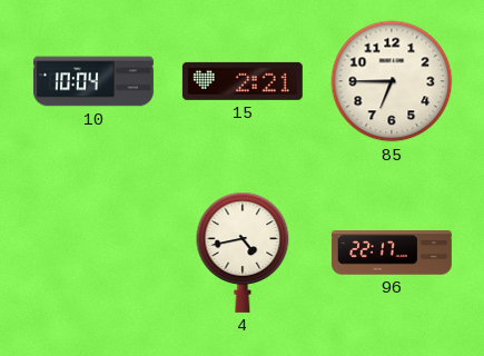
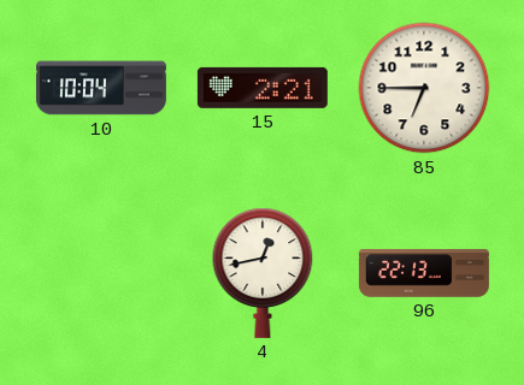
4: 4:43 -> 12:43
96: 22:17 -> 22:13
